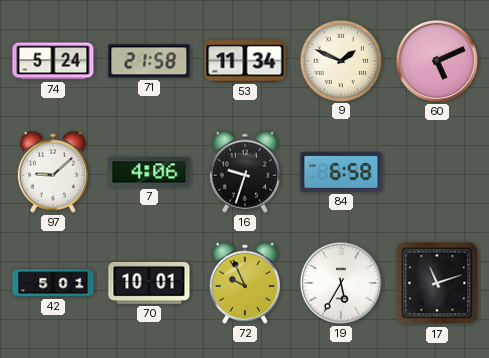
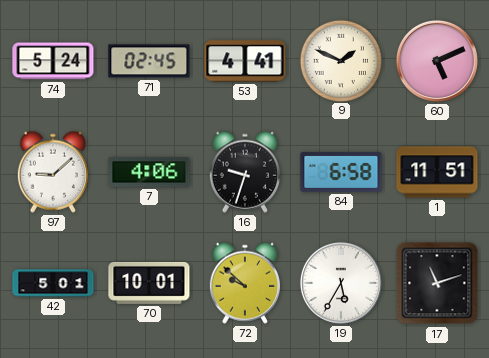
71: 21:58 -> 02:45
53: 11:34 -> 4:41
1: none -> 11:51
72: 9:56 -> 9:52
